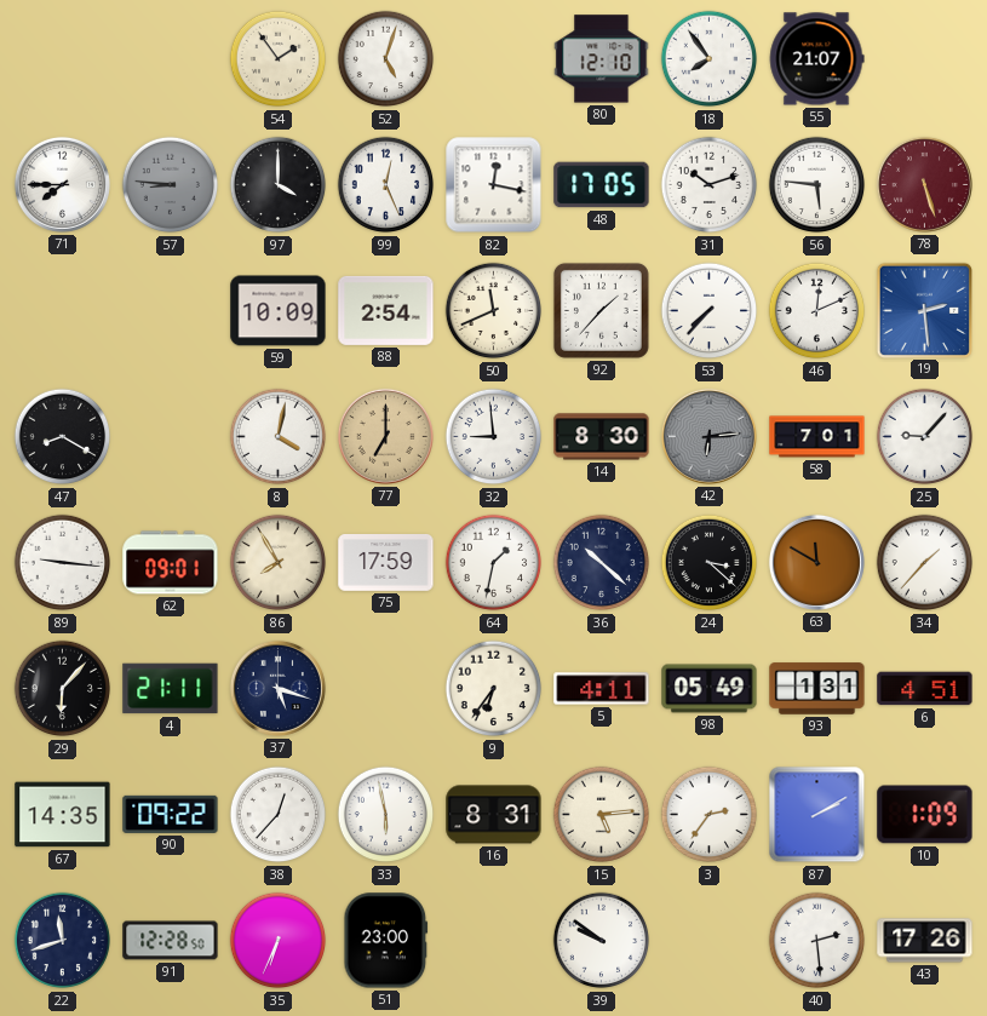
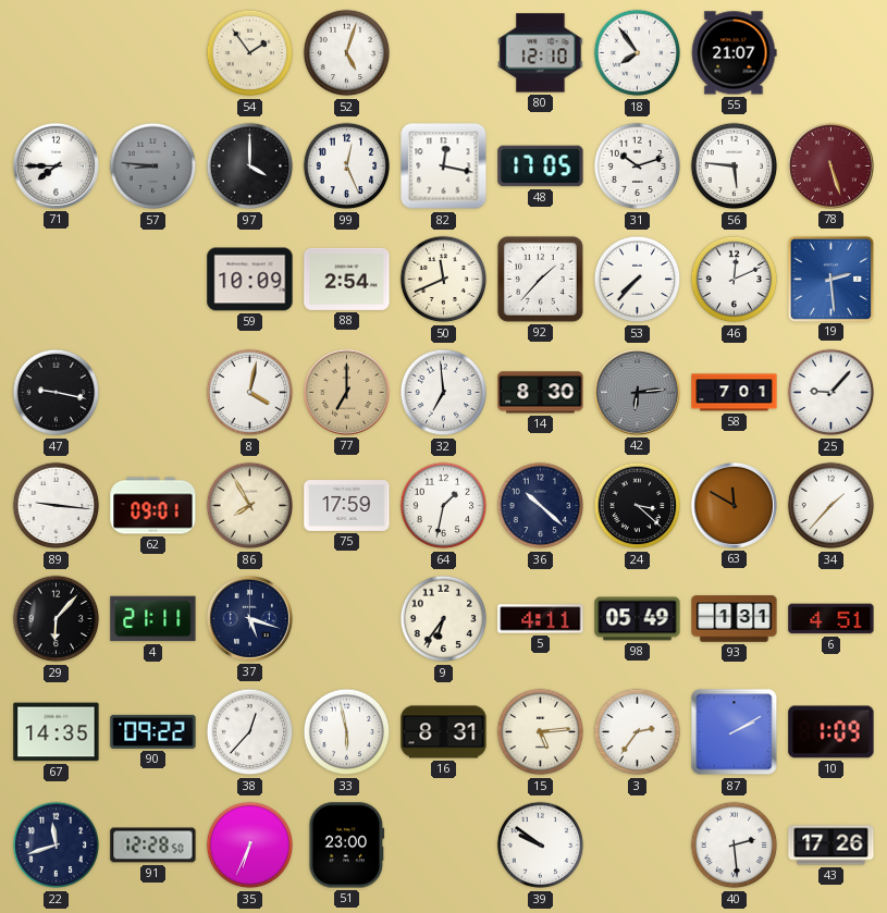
47: 8:20 -> 9:17
32: 8:59 -> 6:59
